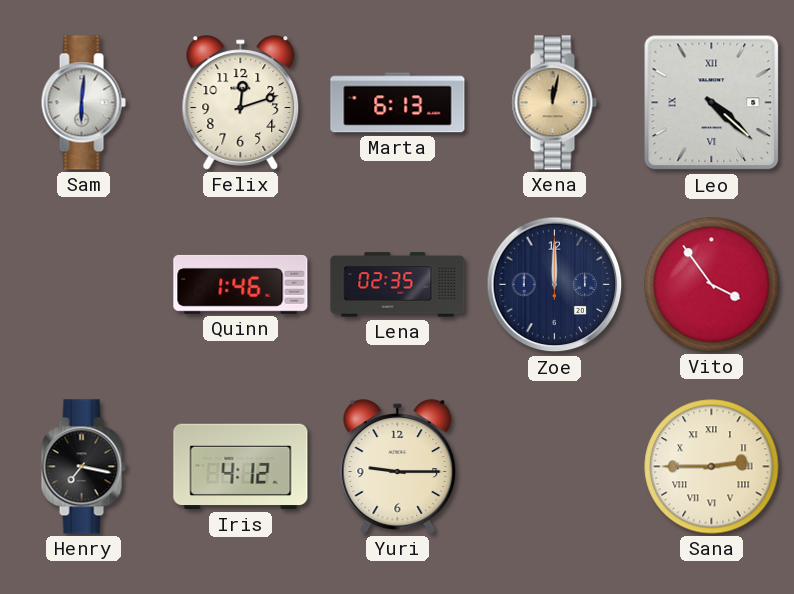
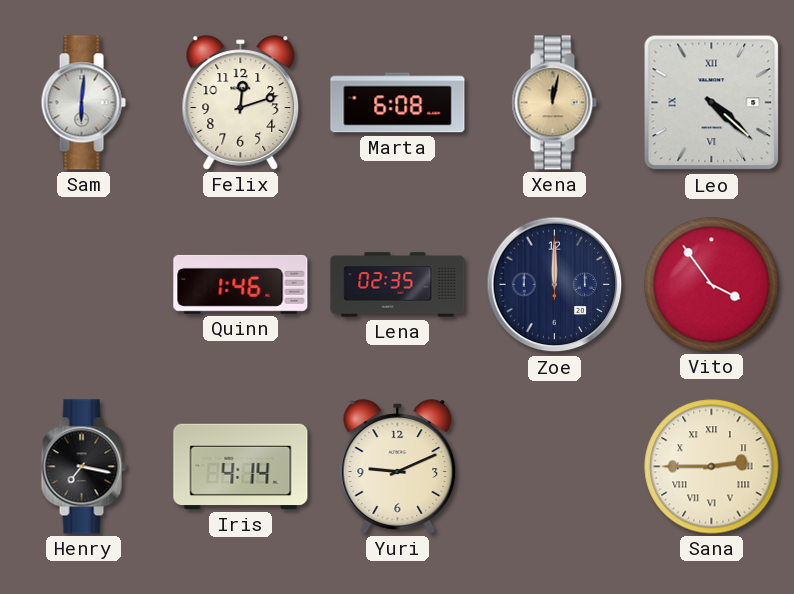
Marta: 6:13 -> 6:08
Iris: 4:12 -> 4:14
Yuri: 9:15 -> 9:11
